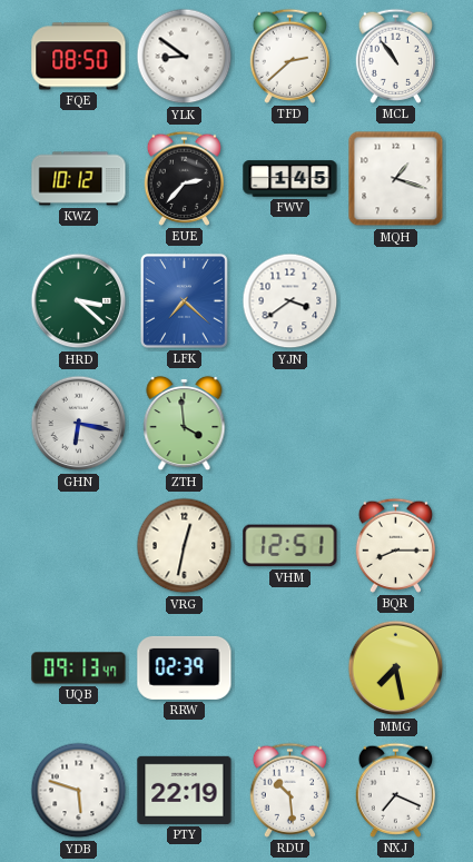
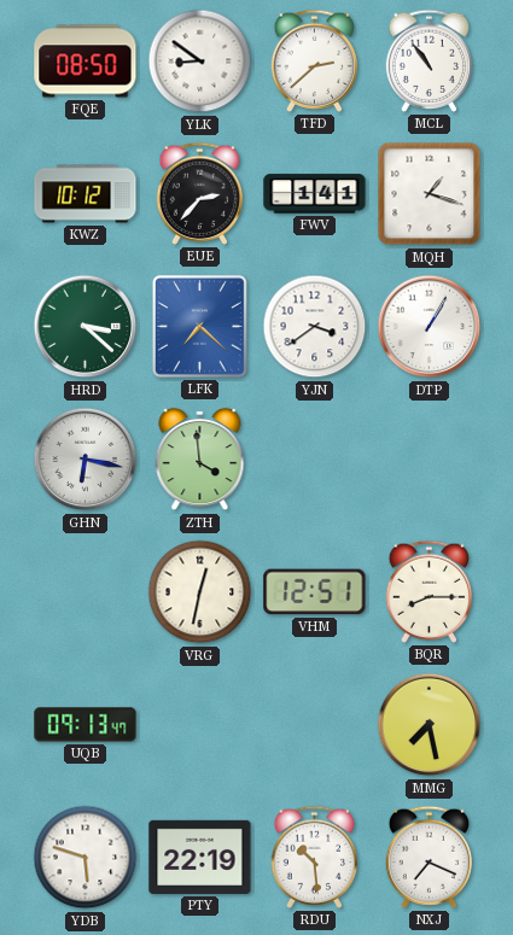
FWV: 1:45 -> 1:41
DTP: none -> 1:05
RRW: 02:39 -> none
